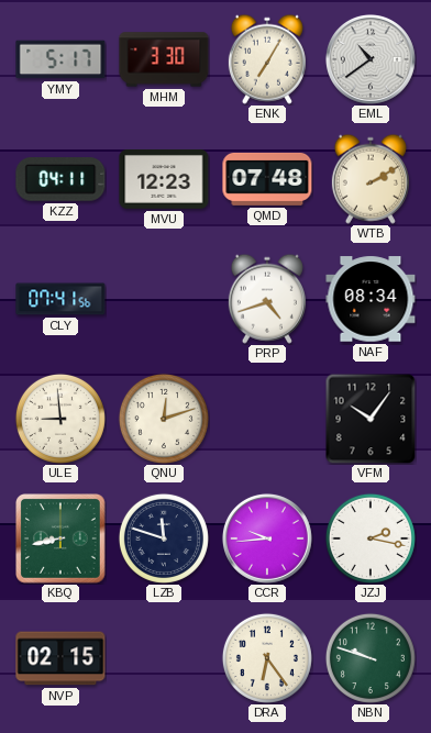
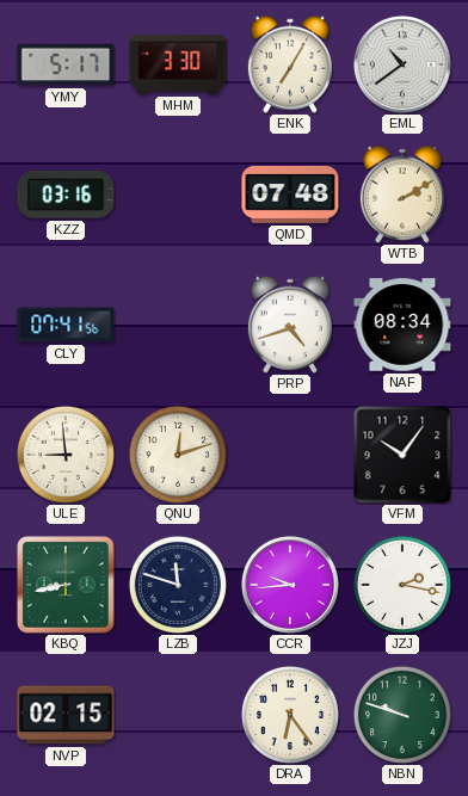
KZZ: 04:11 -> 03:16
MVU: 12:23 -> none
